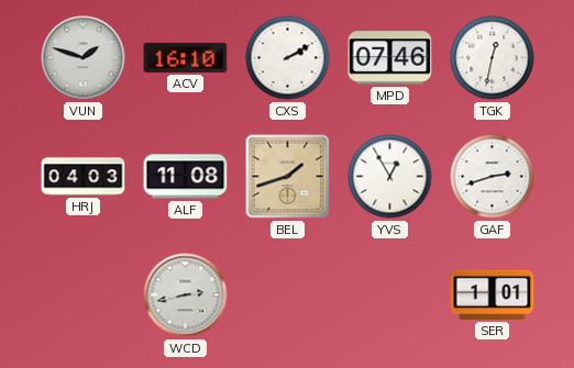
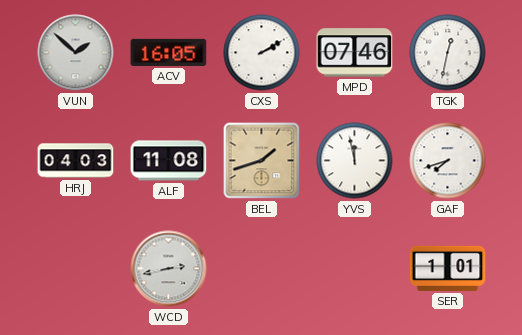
VUN: 1:48 -> 1:52
ACV: 16:10 -> 16:05
YVS: 12:55 -> 11:58
GAF: 2:42 -> 7:42
